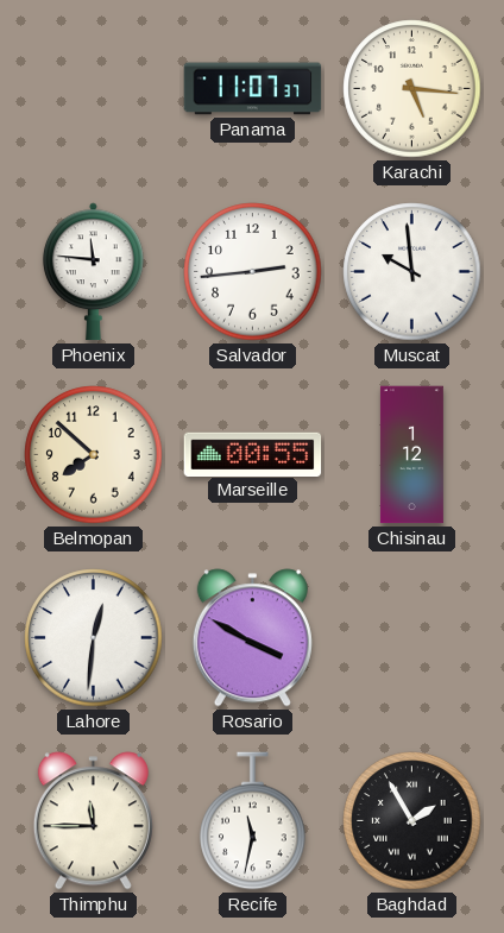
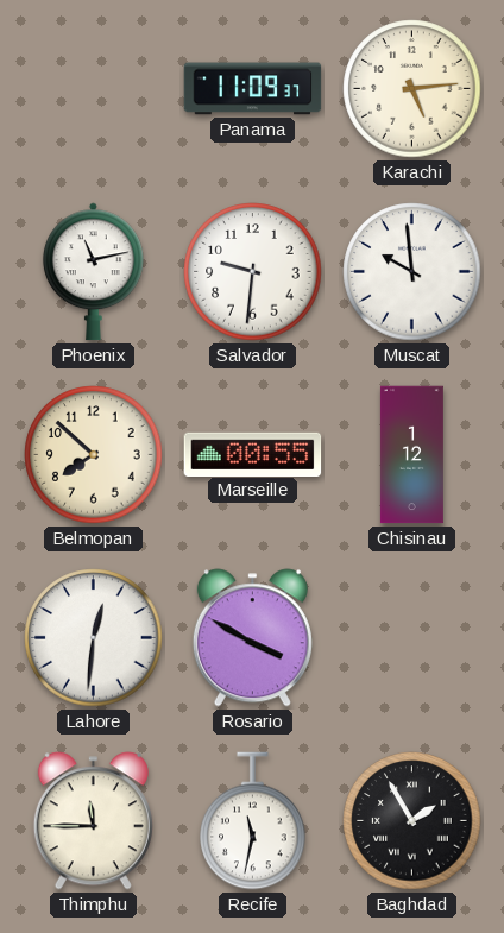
Panama: 11:07 -> 11:09
Karachi: 5:16 -> 5:14
Phoenix: 11:46 -> 11:13
Salvador: 2:44 -> 9:31
